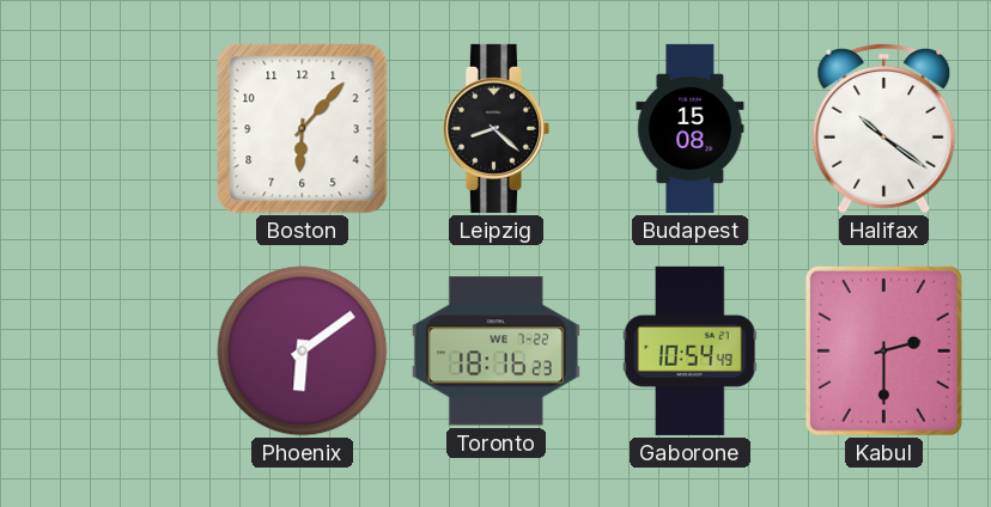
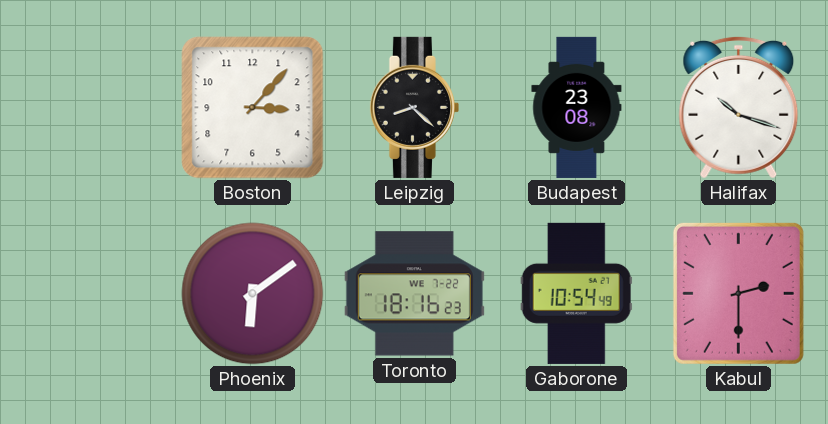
Boston: 6:07 -> 3:07
Budapest: 15:08 -> 23:08
Halifax: 10:21 -> 10:18
